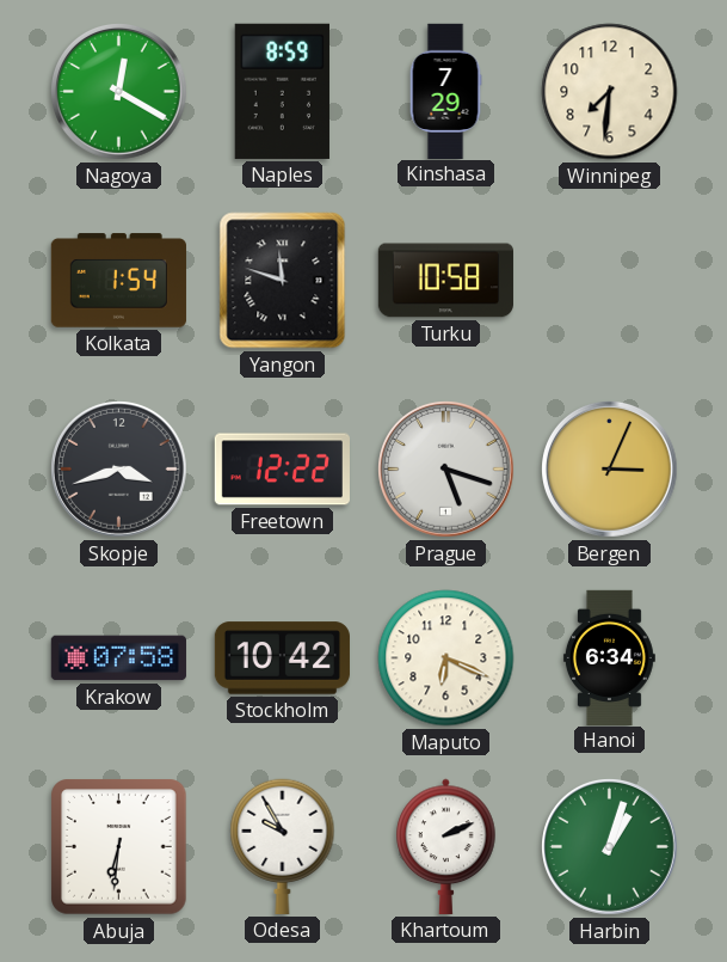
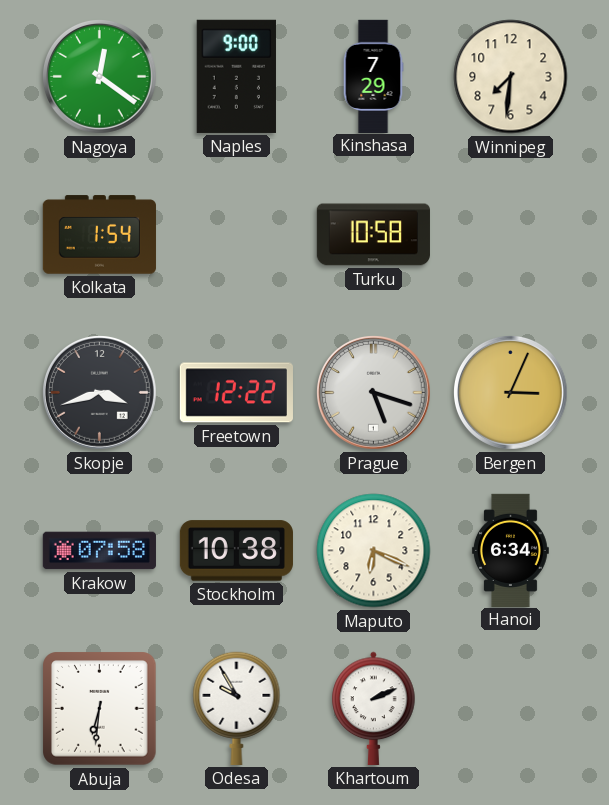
Nagoya: 12:20 -> 12:21
Naples: 8:59 -> 9:00
Yangon: 11:48 -> none
Stockholm: 10:42 -> 10:38
Harbin: 1:03 -> none
